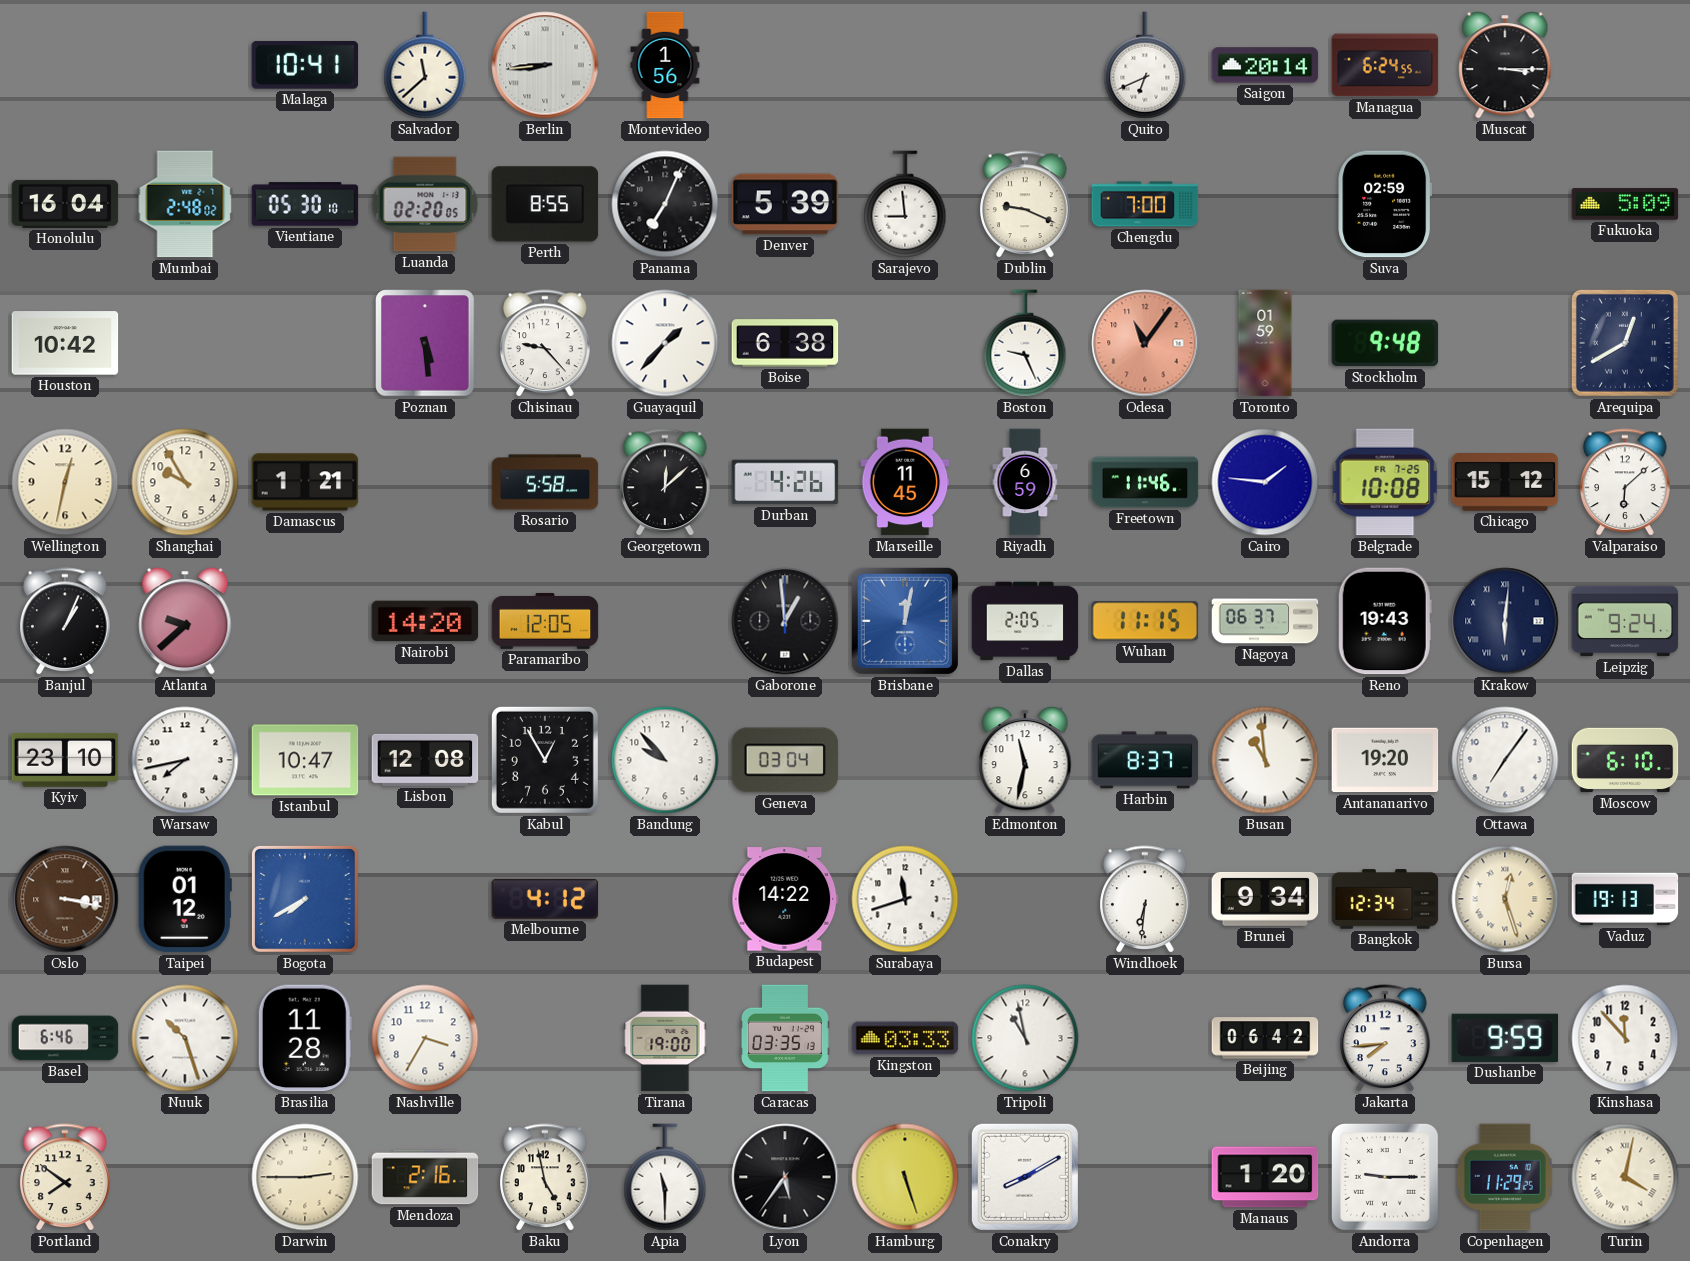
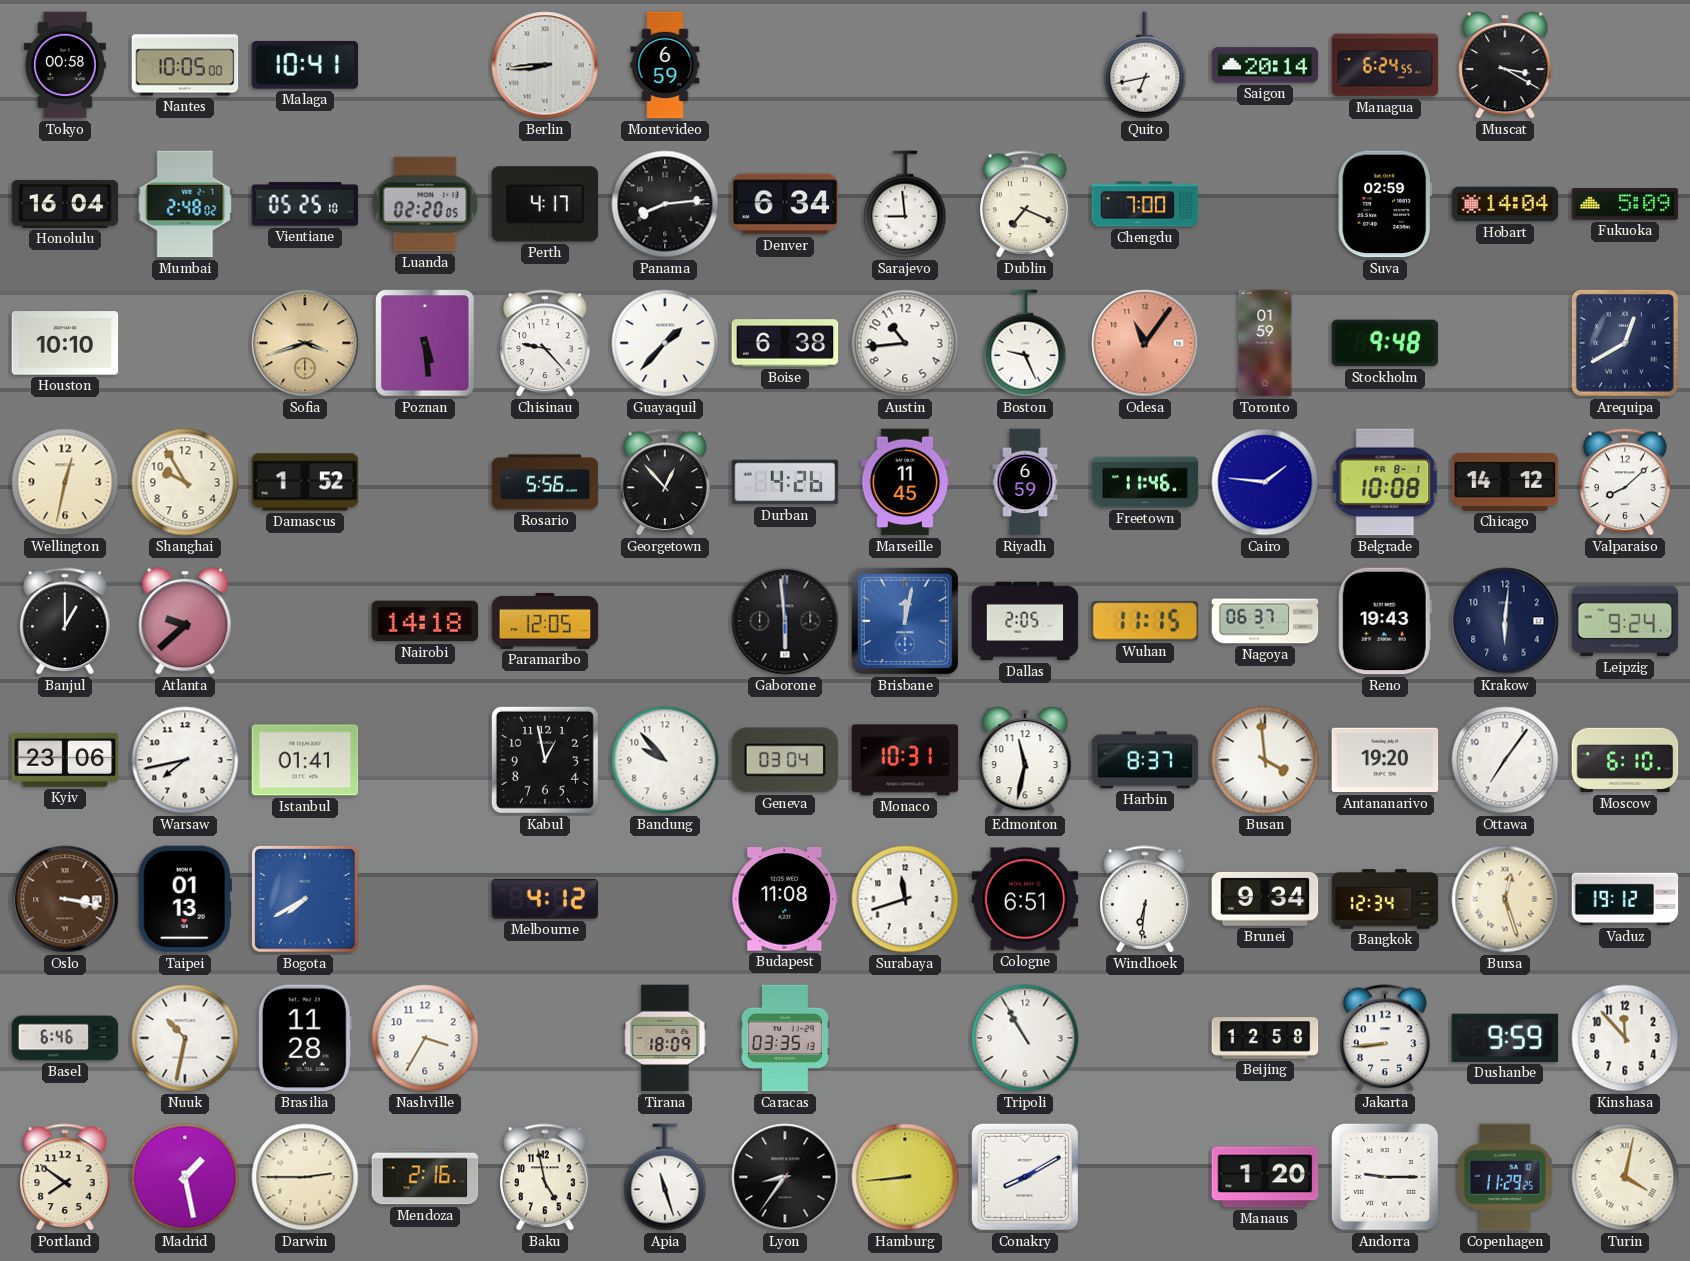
Tokyo: none -> 00:58
Nantes: none -> 10:05
Salvador: 11:38 -> none
Montevideo: 1:56 -> 6:59
Quito: 6:41 -> 6:43
Muscat: 3:15 -> 3:20
Vientiane: 05:30 -> 05:25
Perth: 8:55 -> 4:17
Panama: 7:04 -> 8:14
Denver: 5:39 -> 6:34
Dublin: 9:19 -> 7:19
Hobart: none -> 14:04
Houston: 10:42 -> 10:10
Sofia: none -> 3:42
Austin: none -> 10:44
Damascus: 1:21 -> 1:52
Rosario: 5:58 -> 5:56
Georgetown: 12:08 -> 12:53
Belgrade date: FR 7-25 -> FR 8-1
Chicago: 15:12 -> 14:12
Valparaiso: 6:08 -> 8:08
Banjul: 1:04 -> 1:00
Nairobi: 14:20 -> 14:18
Gaborone: 12:59 -> 5:59
Krakow numerals: Roman -> Arabic
Kyiv: 23:10 -> 23:06
Istanbul: 10:47 -> 01:41
Lisbon: 12:08 -> none
Kabul: 12:55 -> 12:58
Monaco: none -> 10:31
Busan: 10:59 -> 3:59
Taipei: 01:12 -> 01:13
Budapest: 14:22 -> 11:08
Cologne: none -> 6:51
Vaduz: 19:13 -> 19:12
Nuuk: 10:27 -> 10:32
Tirana: 19:00 -> 18:09
Kingston: 03:33 -> none
Tripoli: 10:58 -> 10:55
Beijing: 06:42 -> 12:58
Jakarta: 7:44 -> 8:44
Madrid: none -> 1:28
Apia: 11:30 -> 11:27
Lyon: 5:36 -> 8:36
Hamburg: 5:27 -> 8:44
